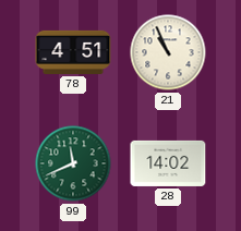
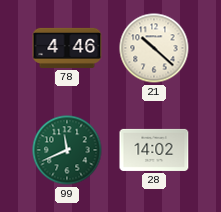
78: 4:51 -> 4:46
21: 10:56 -> 10:22
